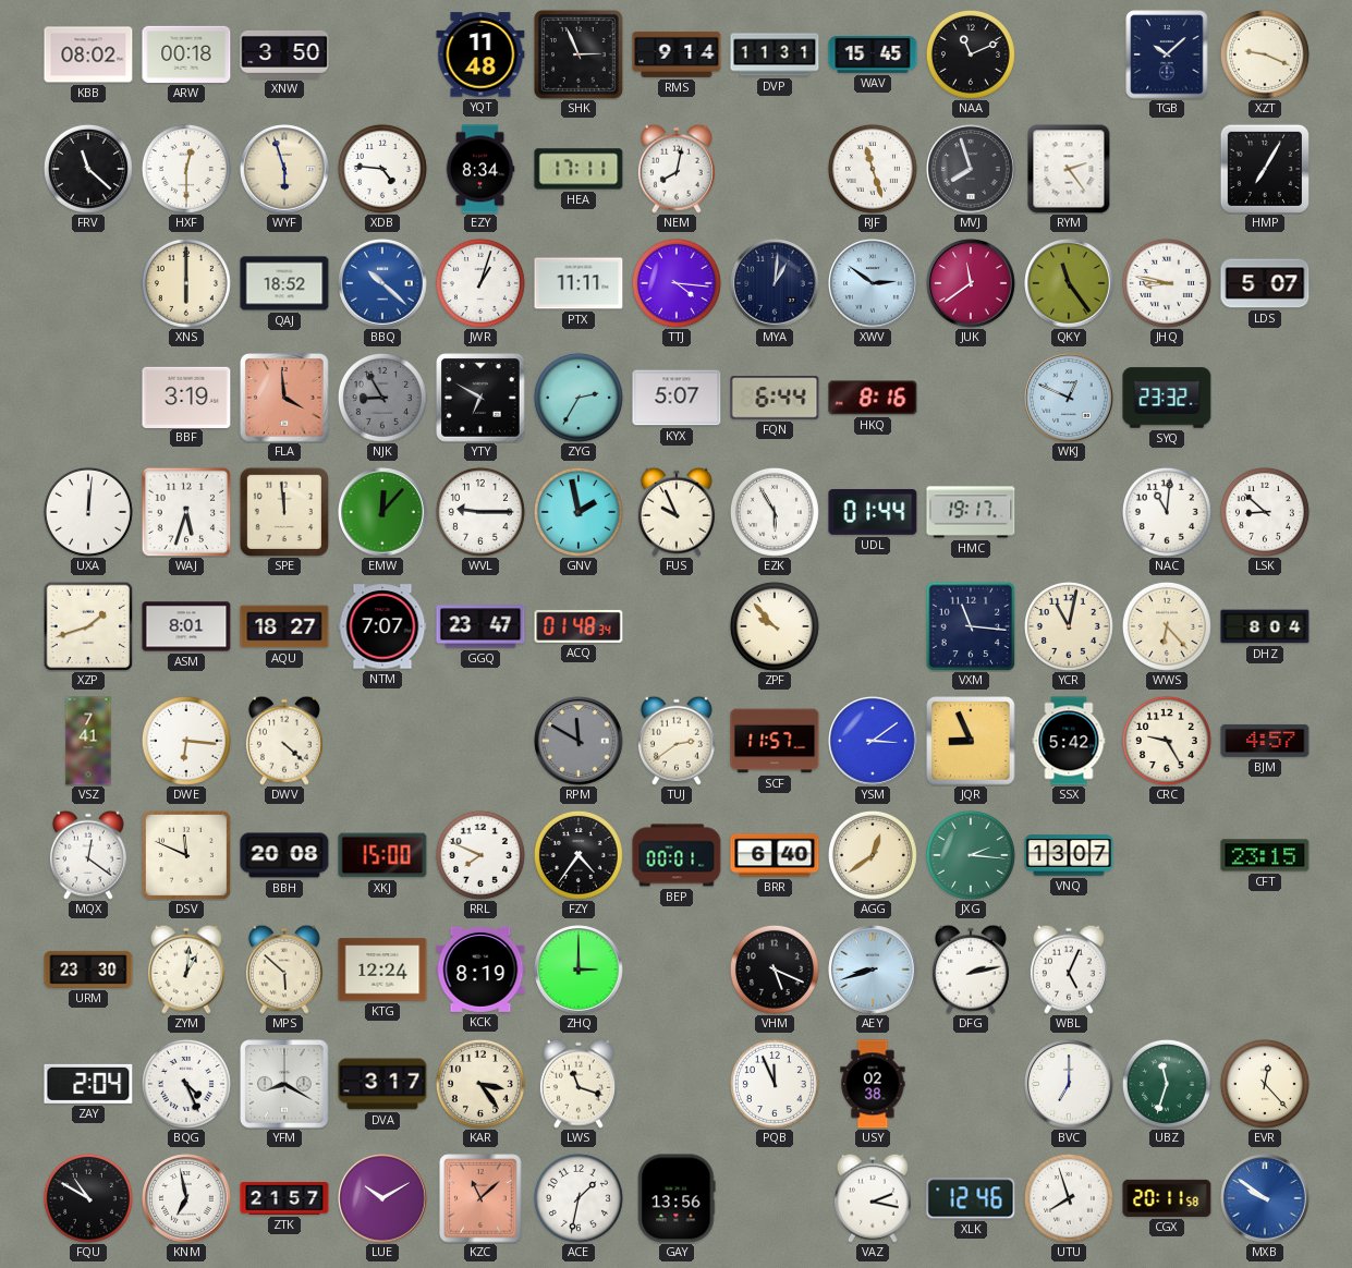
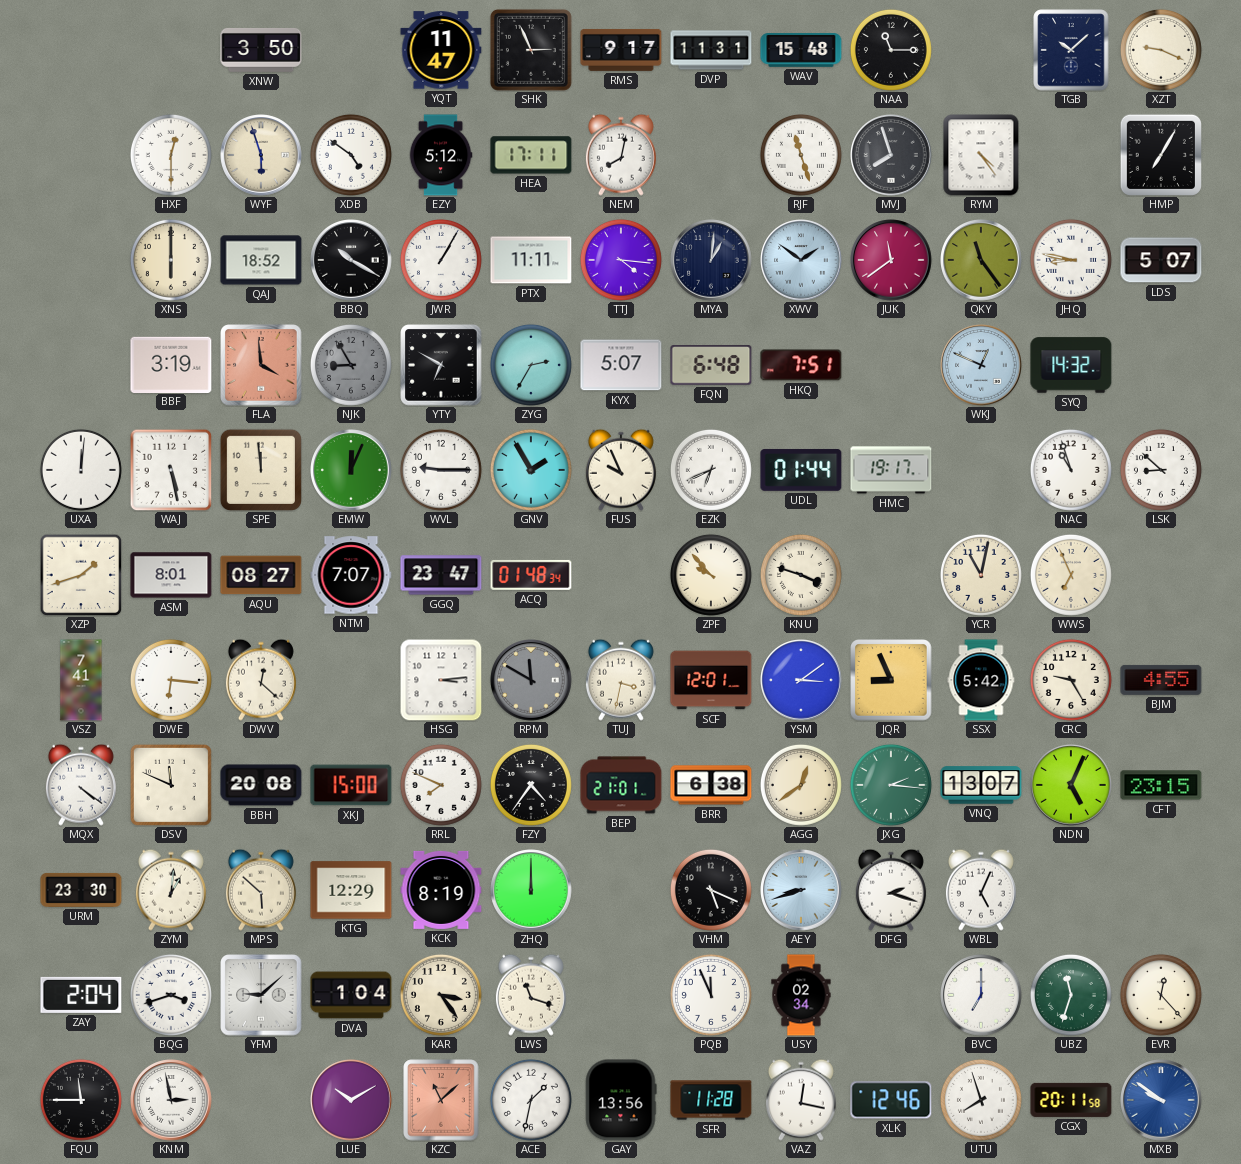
KBB: 08:02 -> none
ARW: 00:18 -> none
YQT: 11:48 -> 11:47
RMS: 9:14 -> 9:17
WAV: 15:45 -> 15:48
NAA: 11:11 -> 11:15
FRV: 11:22 -> none
XDB: 4:46 -> 4:51
EZY: 8:34 -> 5:12
RYM: 2:24 -> 4:24
BBQ: 10:22 -> 10:20
BBQ dial: blue -> black
JWR: 1:03 -> 1:05
XWV: 2:51 -> 1:51
FQN: 6:44 -> 6:48
HKQ: 8:16 -> 7:51
SYQ: 23:32 -> 14:32
WAJ: 5:33 -> 5:28
EMW: 12:07 -> 12:04
GNV: 1:58 -> 1:55
EZK: 5:55 -> 6:41
NAC: 11:01 -> 10:57
AQU: 18:27 -> 08:27
KNU: none -> 3:48
VXM: 11:16 -> none
WWS: 6:23 -> 6:56
DHZ: 8:04 -> none
DWV: 4:22 -> 12:22
HSG: none -> 3:14
TUJ: 2:39 -> 3:32
SCF: 11:57 -> 12:01
BJM: 4:57 -> 4:55
MQX: 12:21 -> 4:21
BEP: 00:01 -> 21:01
BRR: 6:40 -> 6:38
NDN: none -> 5:04
KTG: 12:24 -> 12:29
ZHQ: 3:00 -> 12:00
DFG: 2:13 -> 2:18
BQG: 4:26 -> 3:42
YFM: 8:20 -> 9:08
DVA: 3:17 -> 1:04
USY: 02:38 -> 02:34
FQU: 10:50 -> 11:45
KNM: 6:58 -> 2:58
ZTK: 21:57 -> none
SFR: none -> 11:28
VAZ: 2:17 -> 12:17
